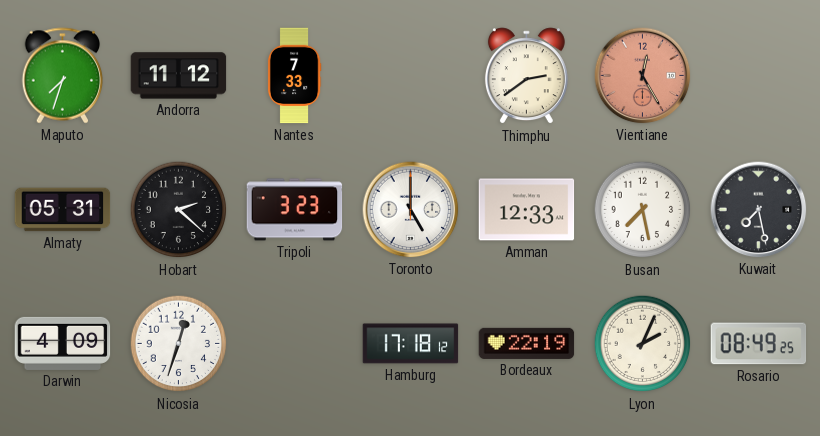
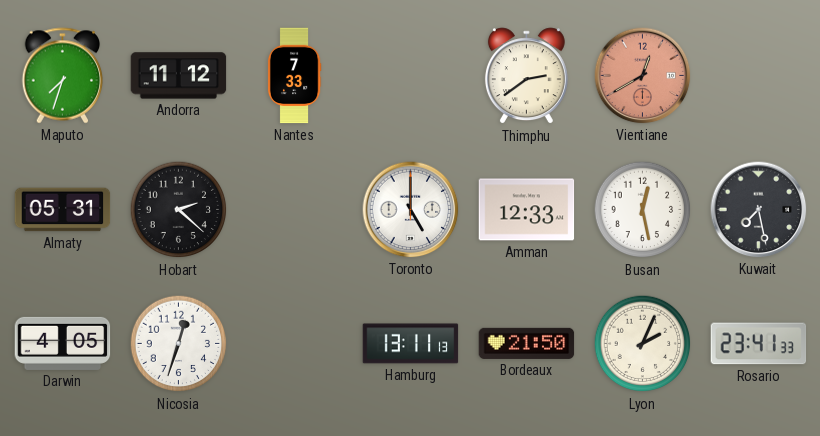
Vientiane: 12:25 -> 12:40
Tripoli: 3:23 -> none
Busan: 7:28 -> 12:28
Darwin: 4:09 -> 4:05
Hamburg: 17:18 -> 13:11
Bordeaux: 22:19 -> 21:50
Rosario: 08:49 -> 23:41
